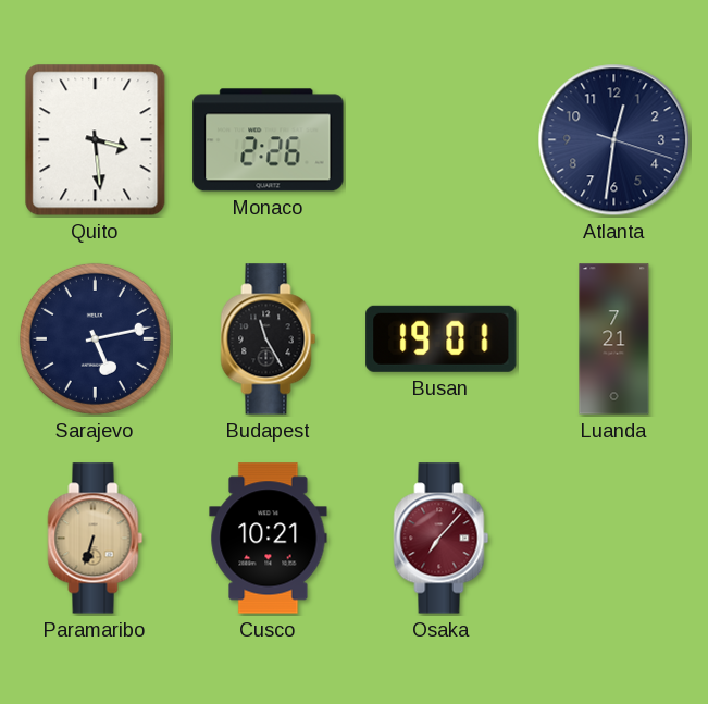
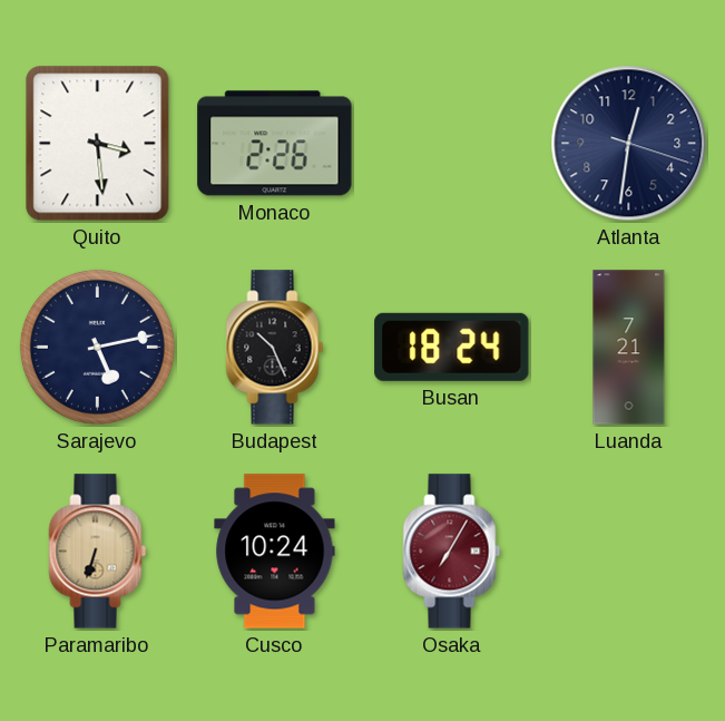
Budapest: 11:25 -> 10:26
Busan: 19:01 -> 18:24
Cusco: 10:21 -> 10:24
Osaka: 7:07 -> 7:05
